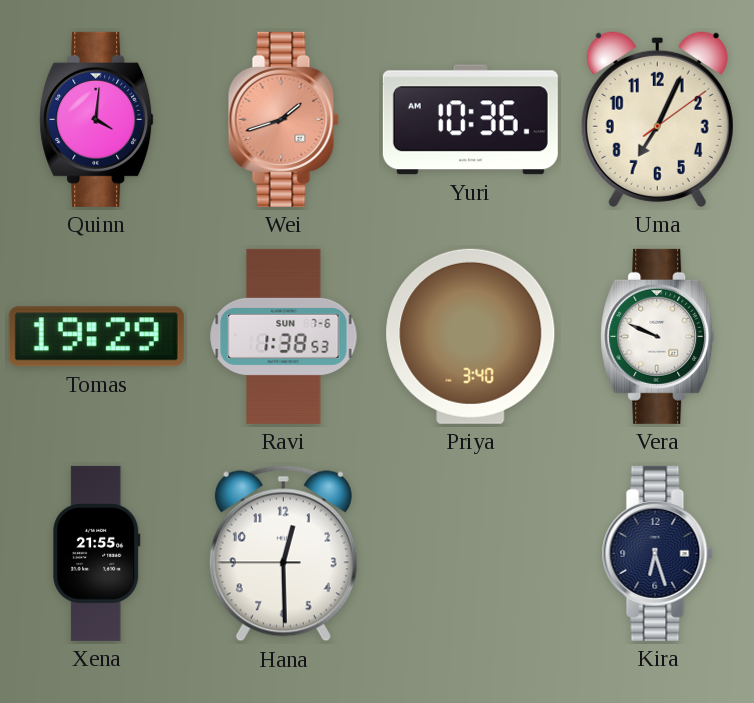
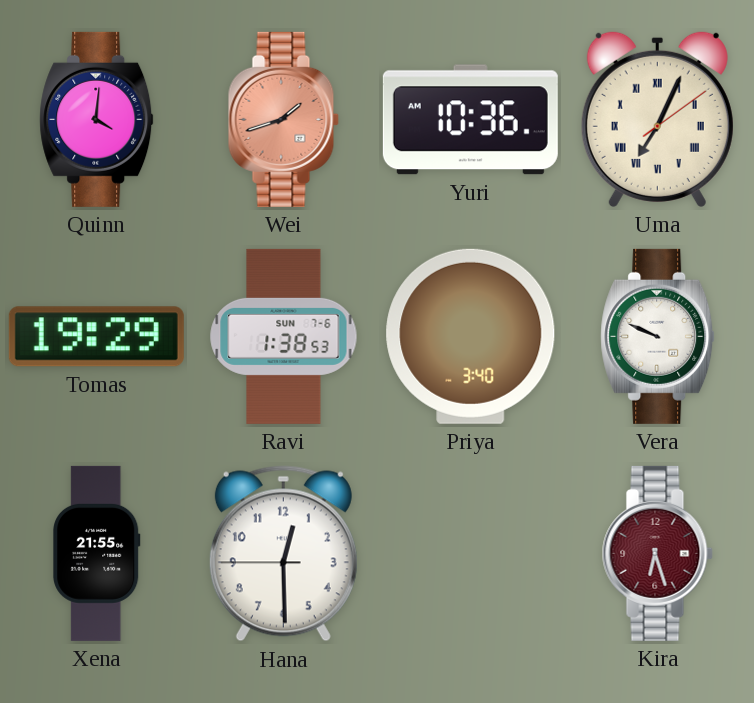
Uma numerals: Arabic -> Roman
Kira dial: navy -> burgundy
